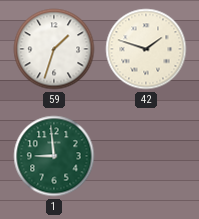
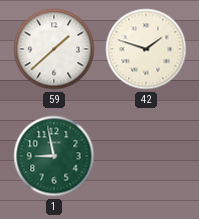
59: 1:33 -> 1:38
1: 8:59 -> 8:58
